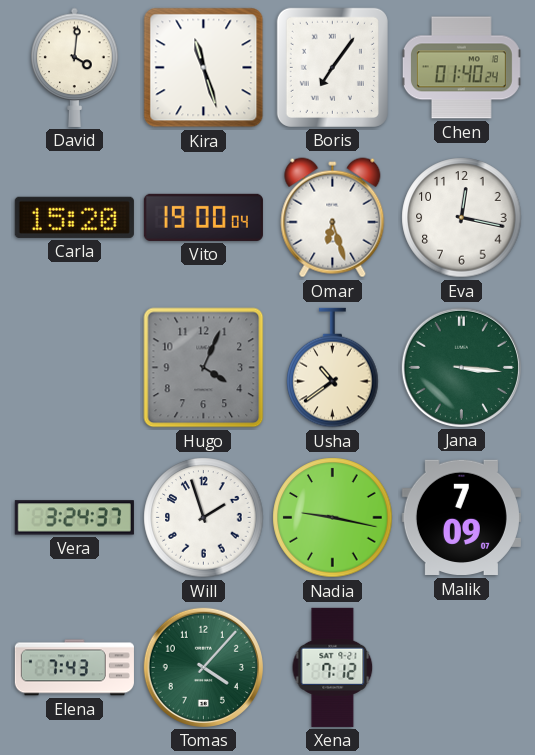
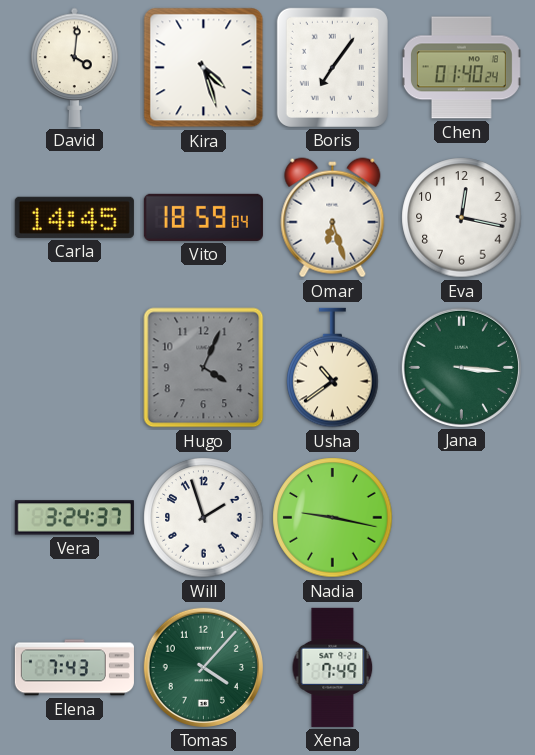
Kira: 11:27 -> 4:27
Carla: 15:20 -> 14:45
Vito: 19:00 -> 18:59
Malik: 7:09 -> none
Xena: 7:12 -> 7:49
